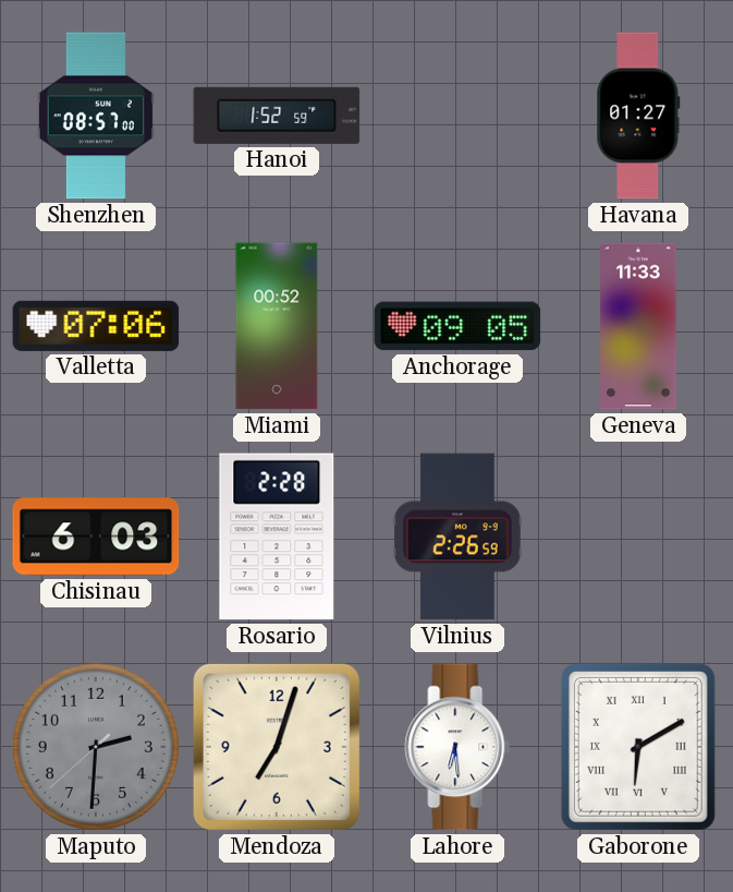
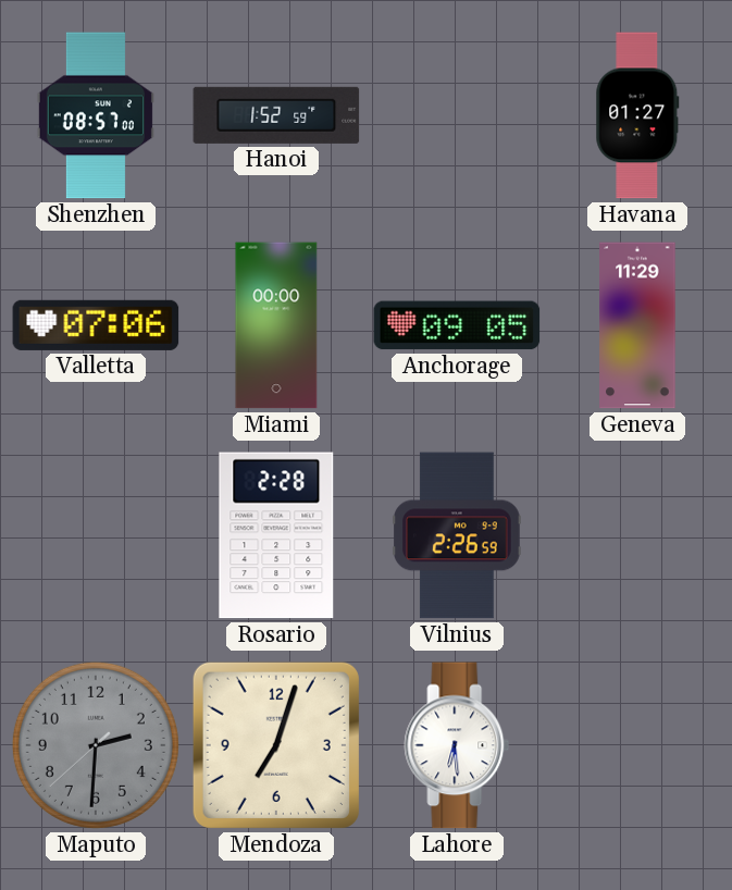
Miami: 00:52 -> 00:00
Geneva: 11:33 -> 11:29
Chisinau: 6:03 -> none
Gaborone: 6:10 -> none
